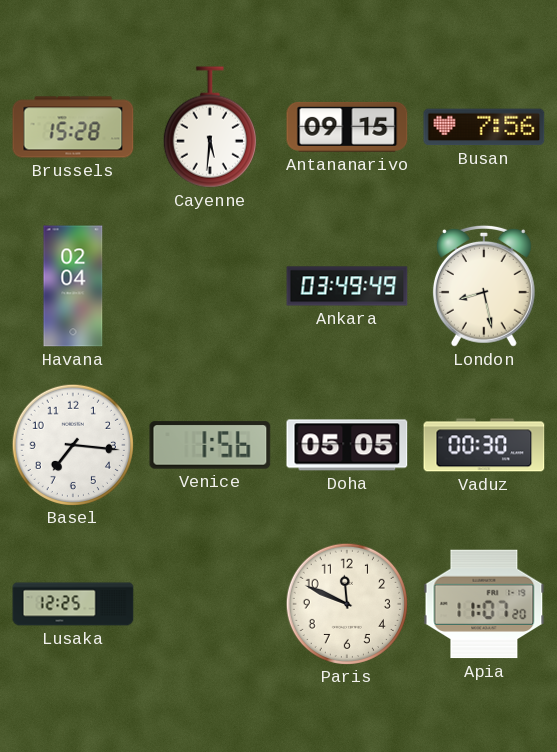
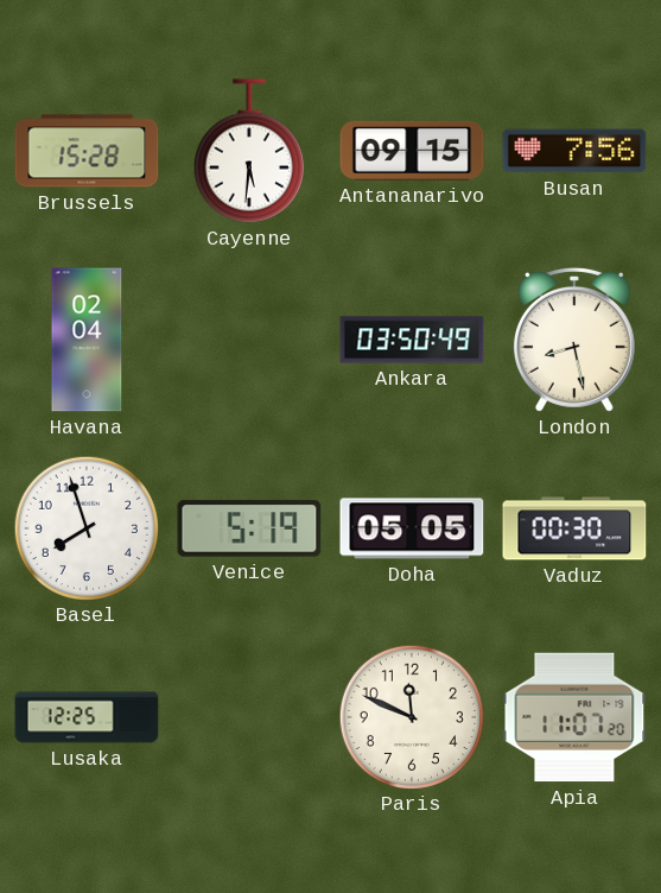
Ankara: 03:49 -> 03:50
Basel: 7:16 -> 7:57
Venice: 1:56 -> 5:19
